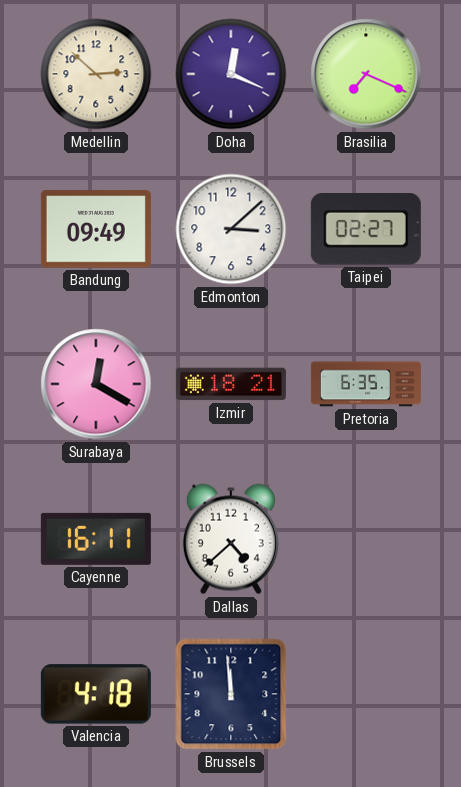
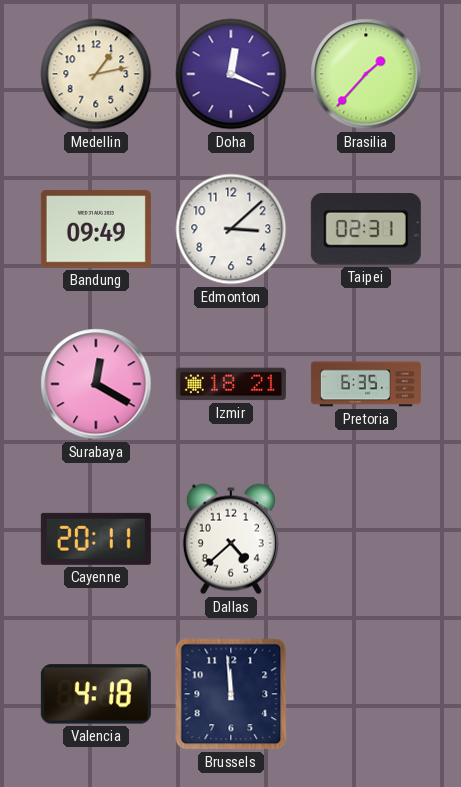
Medellin: 2:52 -> 1:13
Brasilia: 7:19 -> 1:37
Taipei: 02:27 -> 02:31
Cayenne: 16:11 -> 20:11
